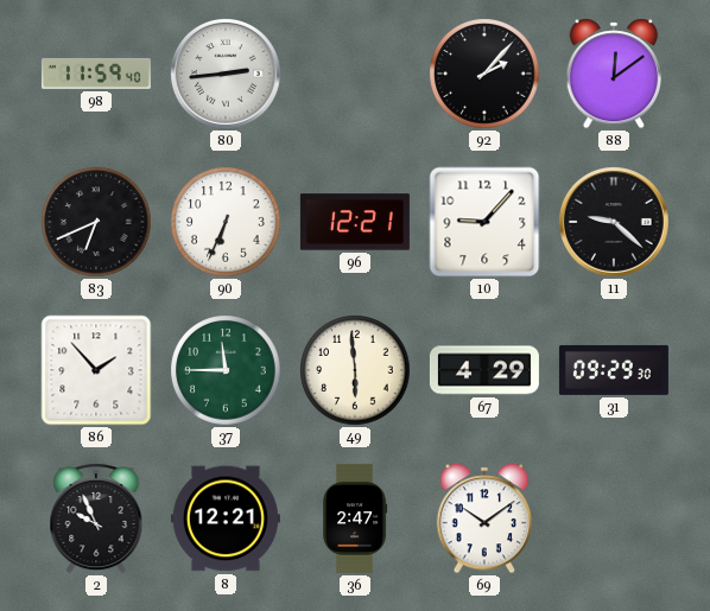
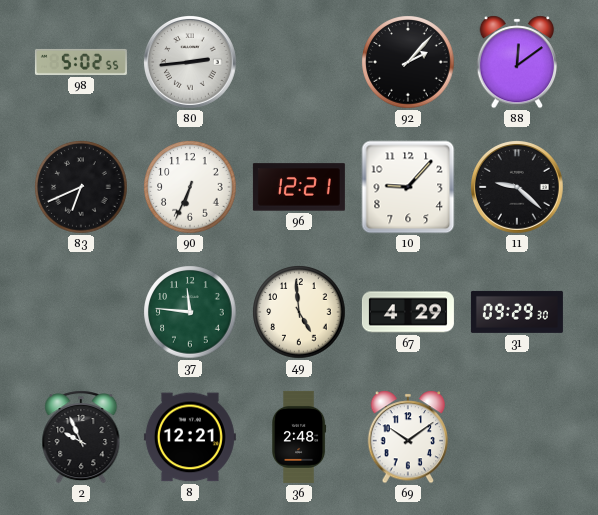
98: 11:59 -> 5:02
86: 1:53 -> none
37: 11:45 -> 11:46
49: 5:59 -> 4:59
36: 2:47 -> 2:48
